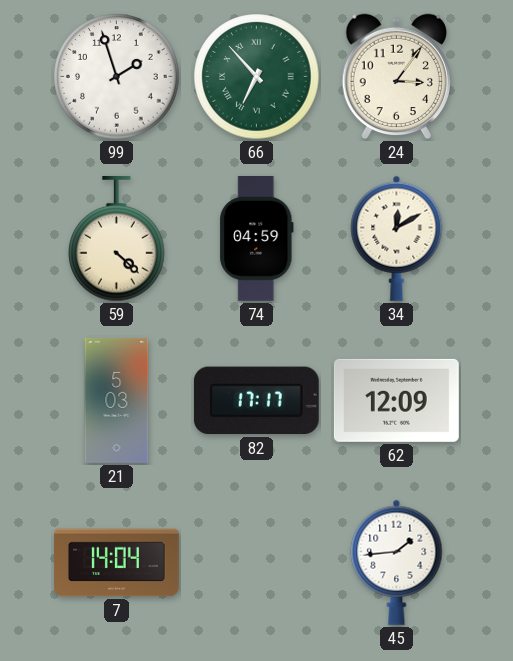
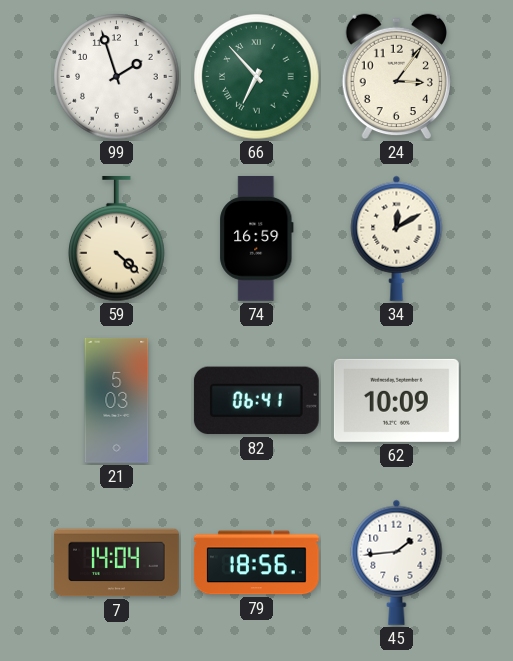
74: 04:59 -> 16:59
82: 17:17 -> 06:41
62: 12:09 -> 10:09
79: none -> 18:56
